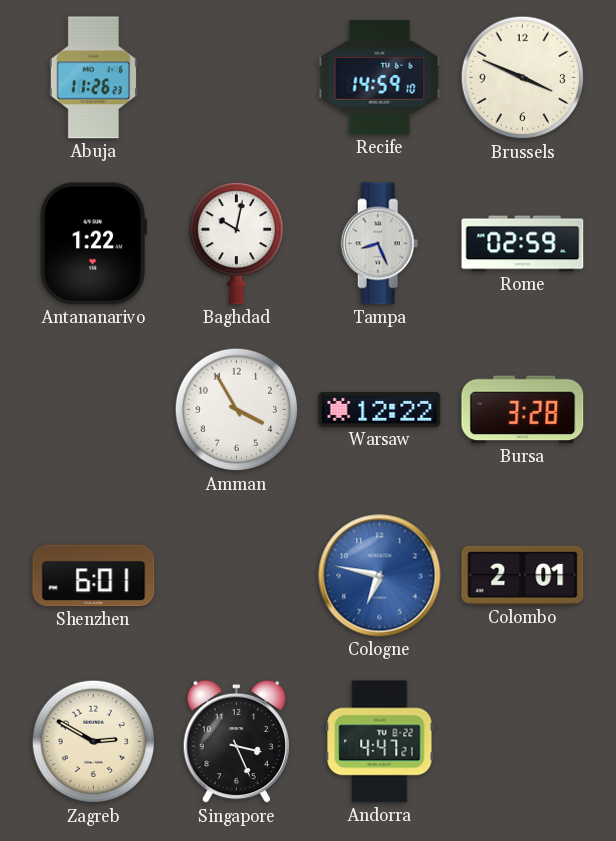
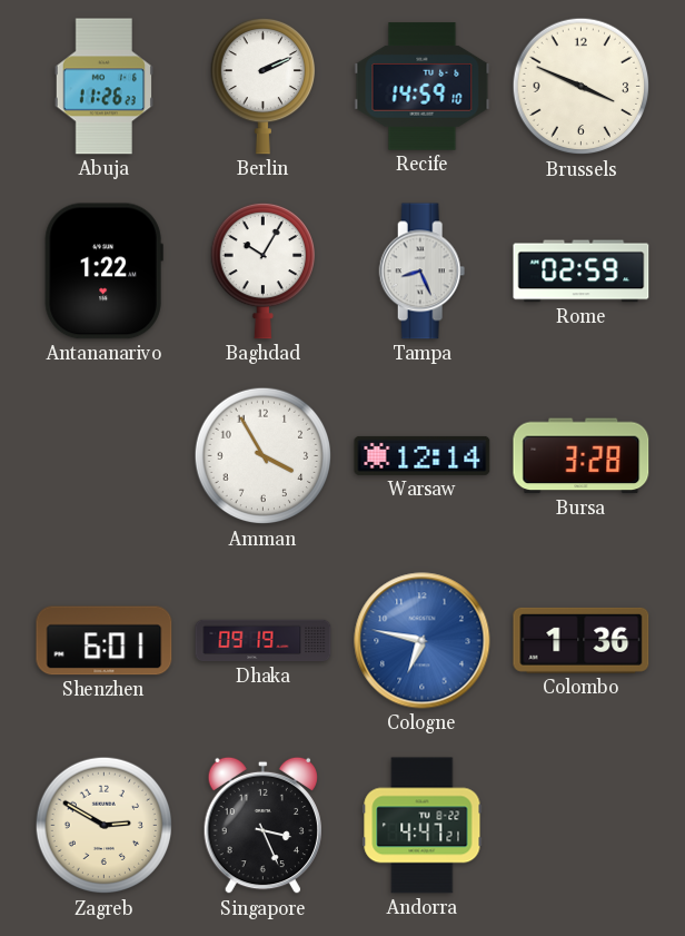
Berlin: none -> 2:11
Baghdad: 10:02 -> 10:05
Warsaw: 12:22 -> 12:14
Dhaka: none -> 09:19
Colombo: 2:01 -> 1:36
